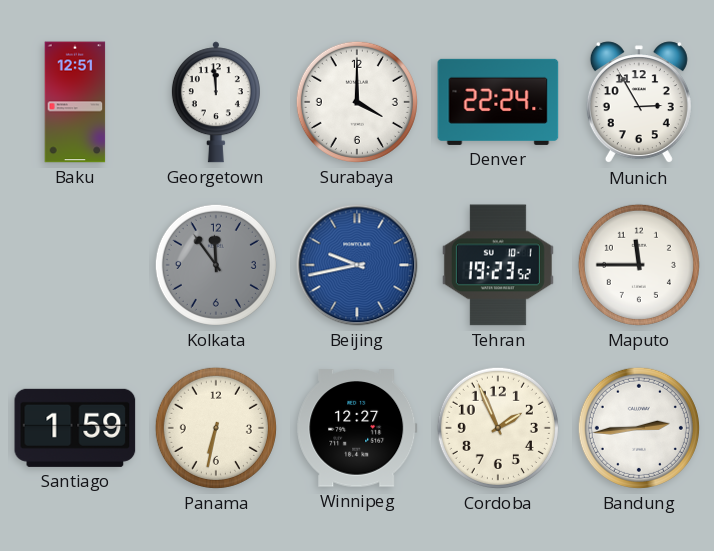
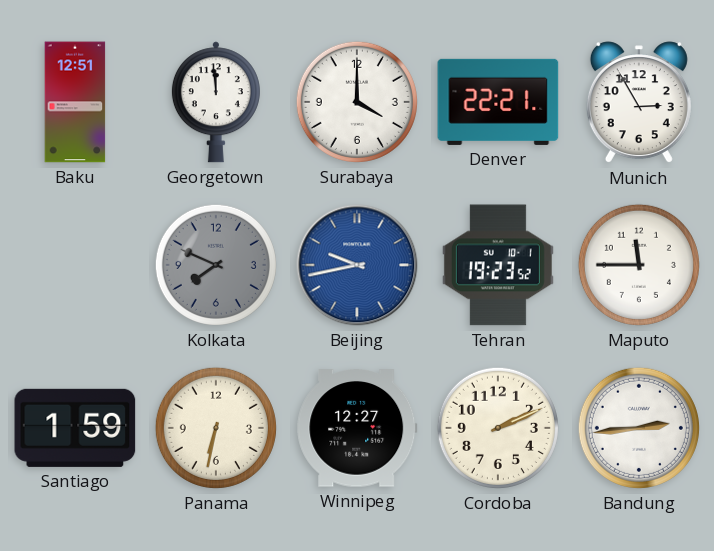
Denver: 22:24 -> 22:21
Kolkata: 11:54 -> 7:49
Cordoba: 1:56 -> 2:11
